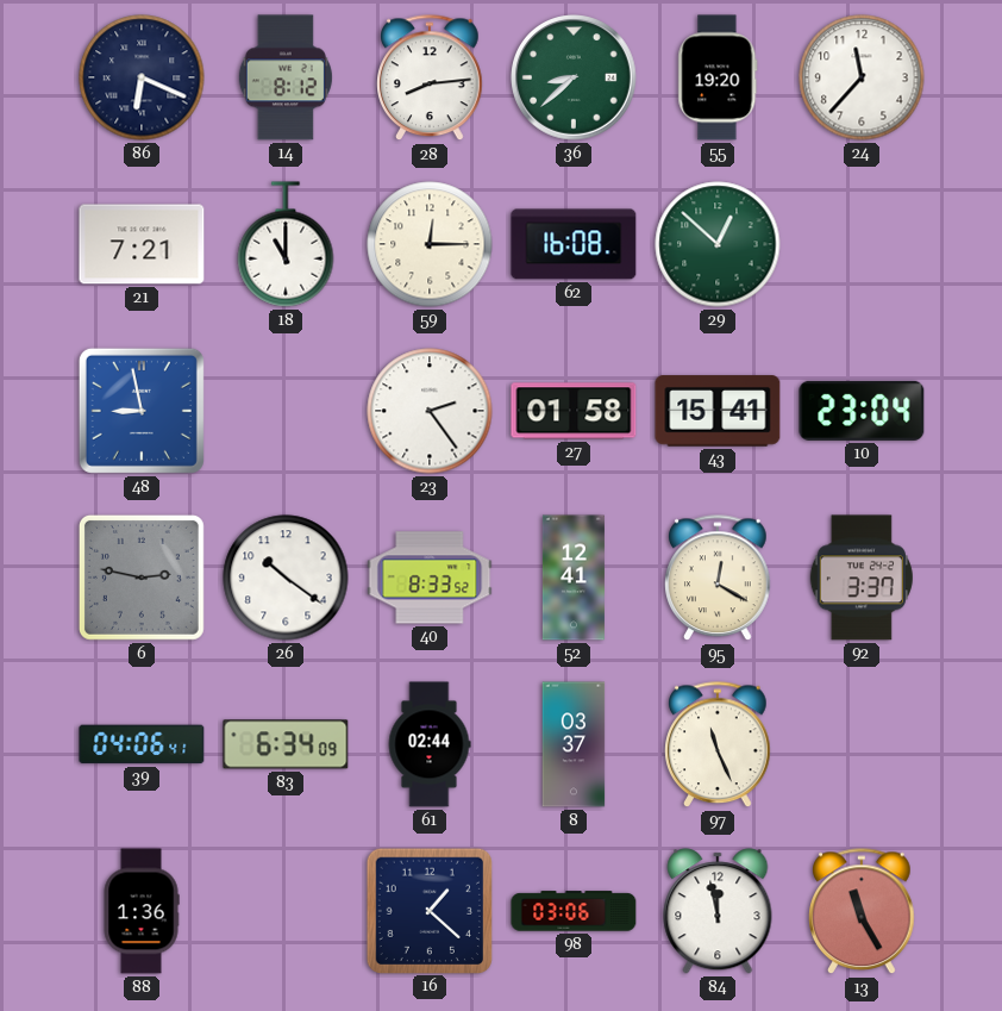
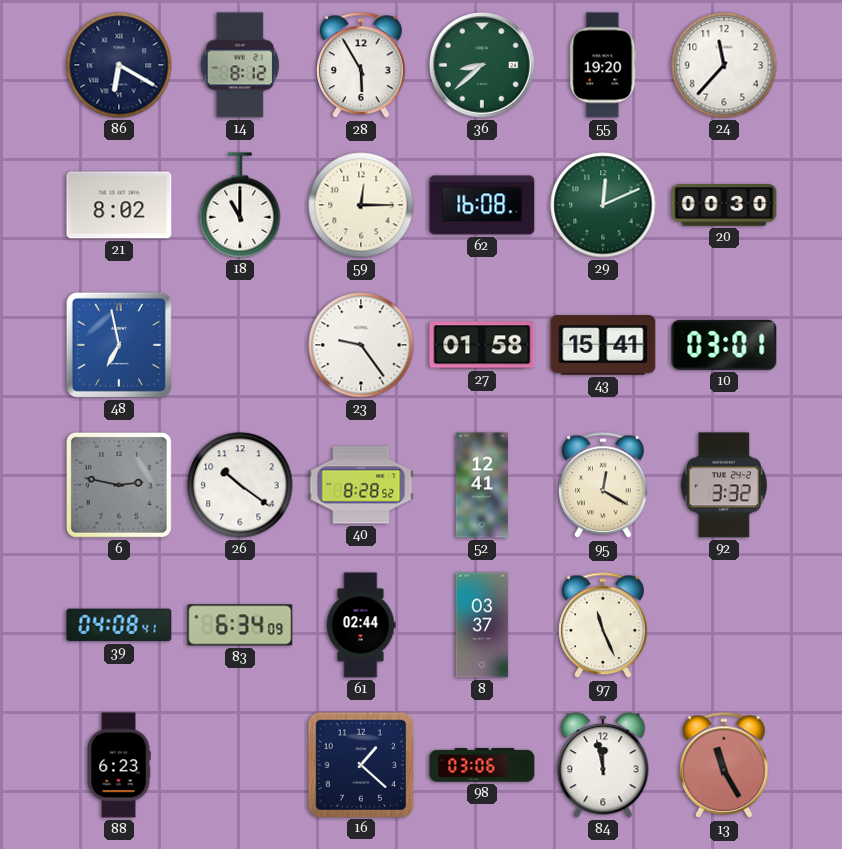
86: 6:19 -> 6:20
28: 8:14 -> 5:55
21: 7:21 -> 8:02
29: 12:52 -> 12:11
20: none -> 00:30
48: 8:58 -> 6:58
23: 2:24 -> 9:24
10: 23:04 -> 03:01
40: 8:33 -> 8:28
92: 3:37 -> 3:32
39: 04:06 -> 04:08
88: 1:36 -> 6:23
